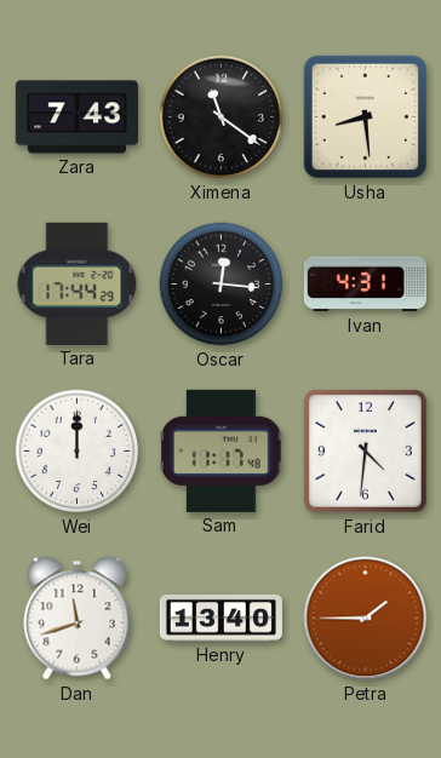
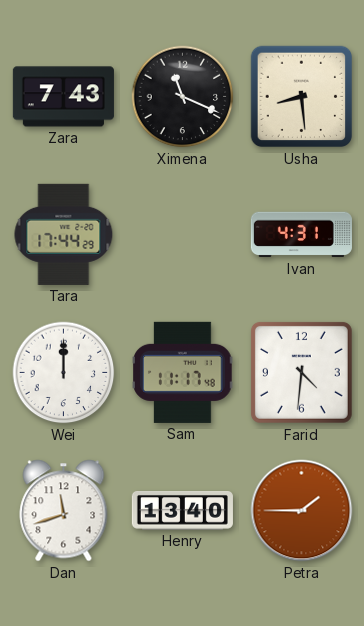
Ximena: 11:21 -> 11:19
Oscar: 12:16 -> none
